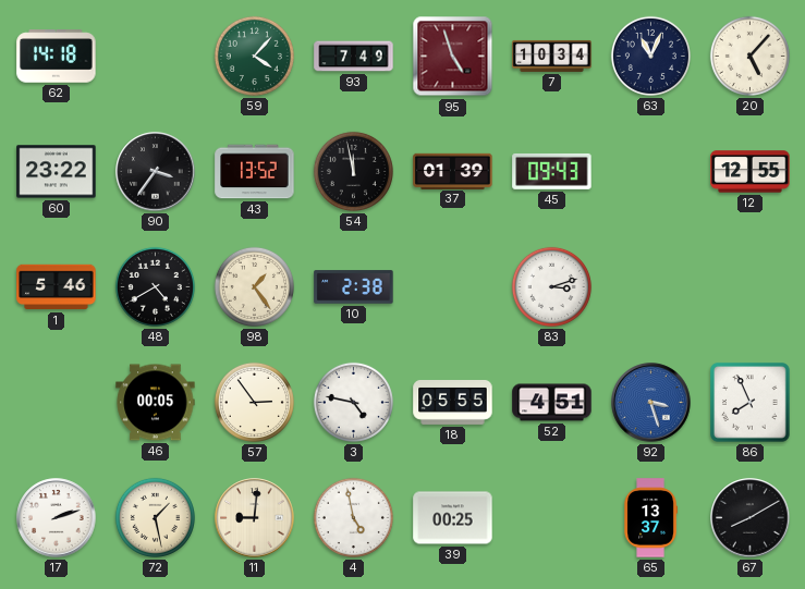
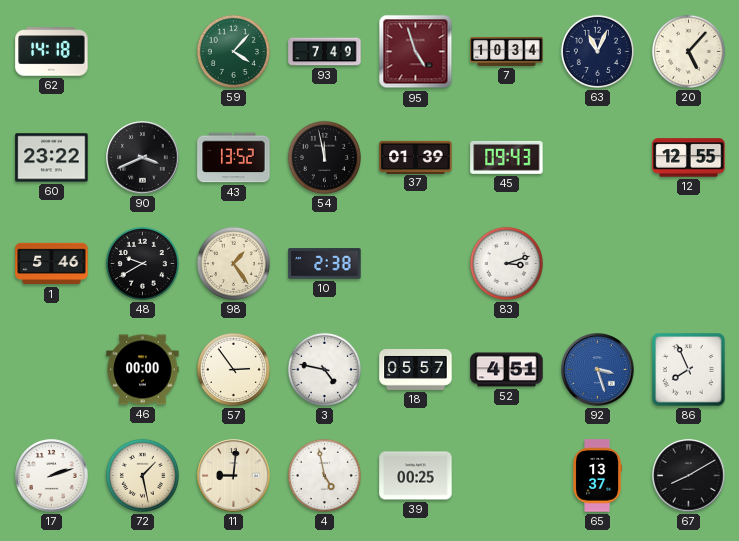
90: 3:36 -> 3:41
48: 4:40 -> 9:40
46: 00:05 -> 00:00
18: 05:55 -> 05:57
